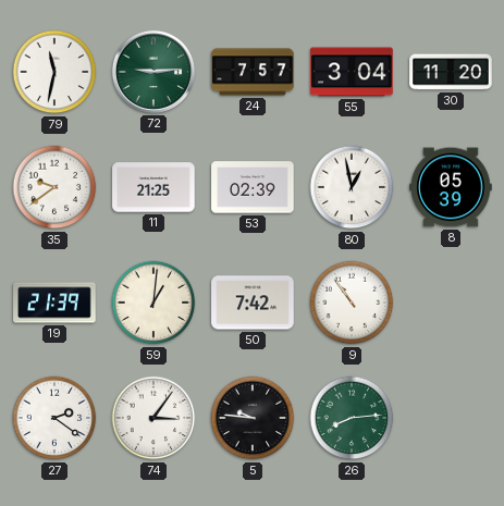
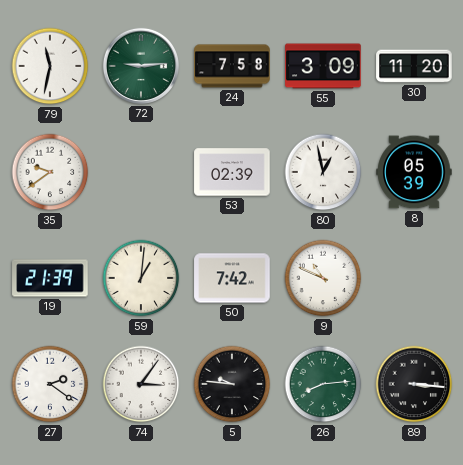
24: 7:57 -> 7:58
55: 3:04 -> 3:09
11: 21:25 -> none
9: 10:54 -> 10:49
89: none -> 3:16
